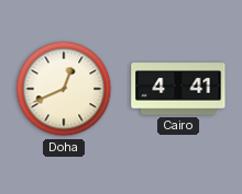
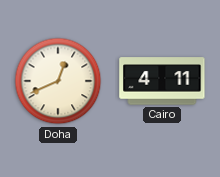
Cairo: 4:41 -> 4:11
